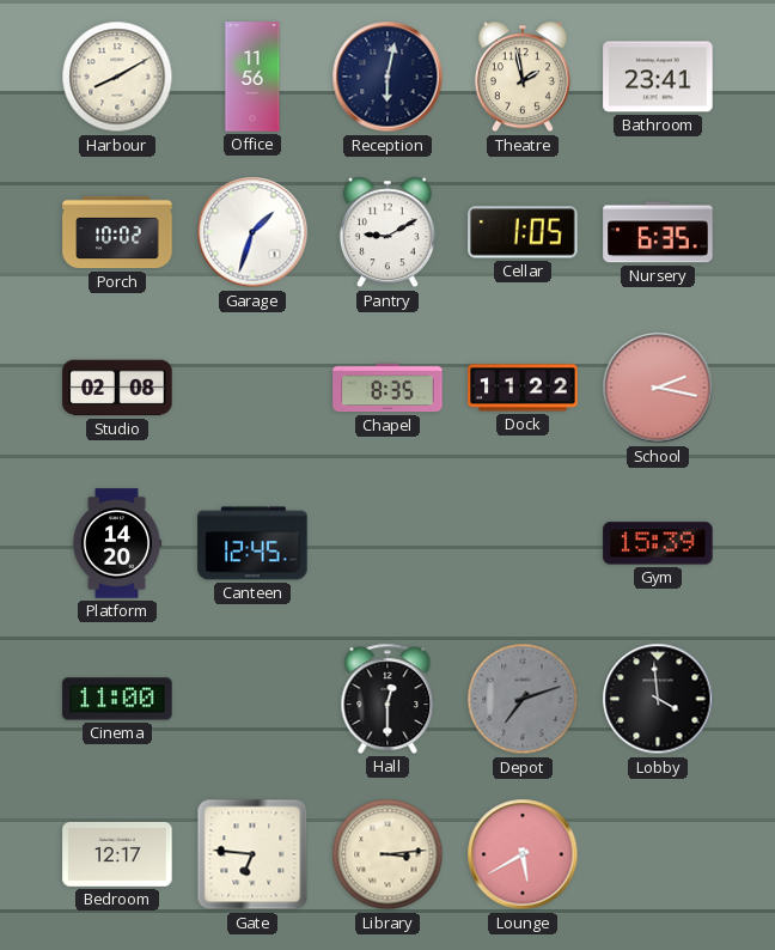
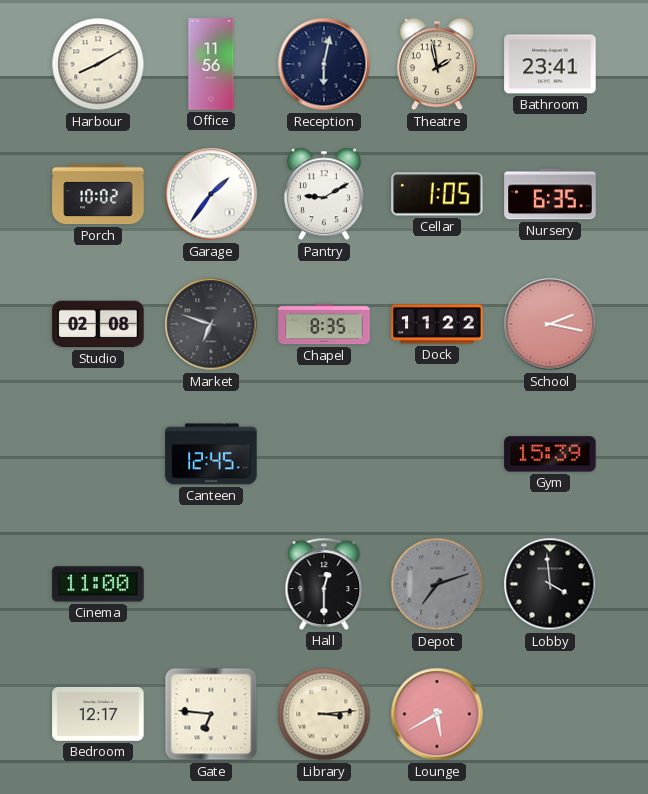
Garage: 1:33 -> 1:36
Market: none -> 6:48
Platform: 14:20 -> none
